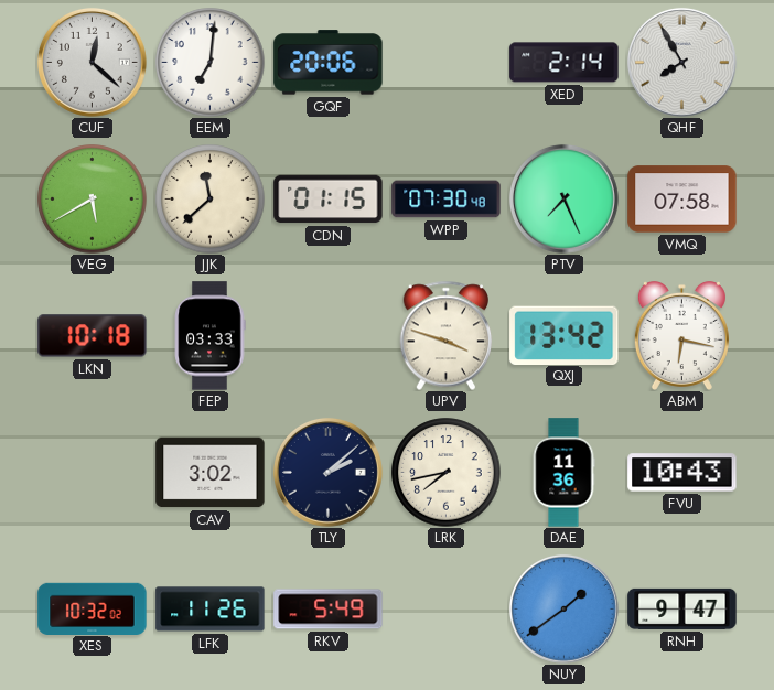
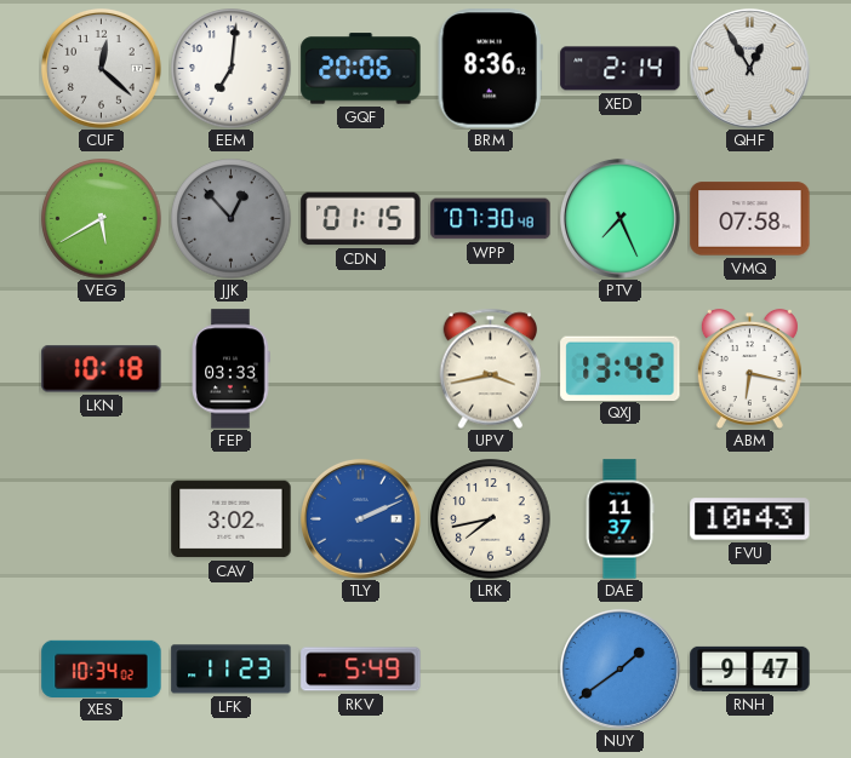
BRM: none -> 8:36
QHF: 7:55 -> 12:55
JJK: 11:38 -> 12:53
JJK dial: cream -> grey
UPV: 3:48 -> 3:43
TLY: 2:08 -> 2:11
TLY dial: navy -> blue
DAE: 11:36 -> 11:37
XES: 10:32 -> 10:34
LFK: 11:26 -> 11:23
